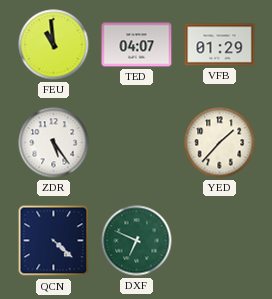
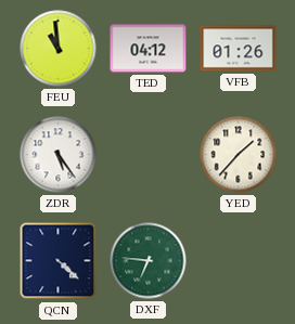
TED: 04:07 -> 04:12
VFB: 01:29 -> 01:26
DXF: 6:49 -> 6:46
